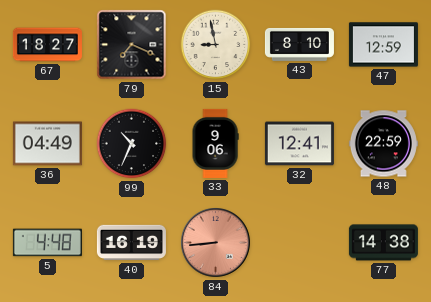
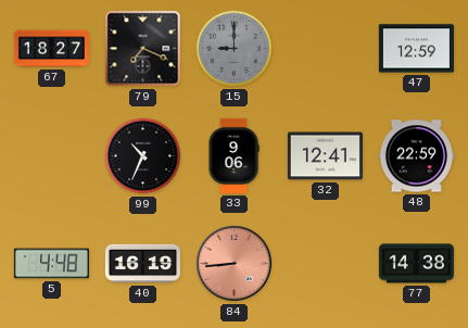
15: 8:58 -> 9:00
15 dial: cream -> grey
43: 8:10 -> none
36: 04:49 -> none
